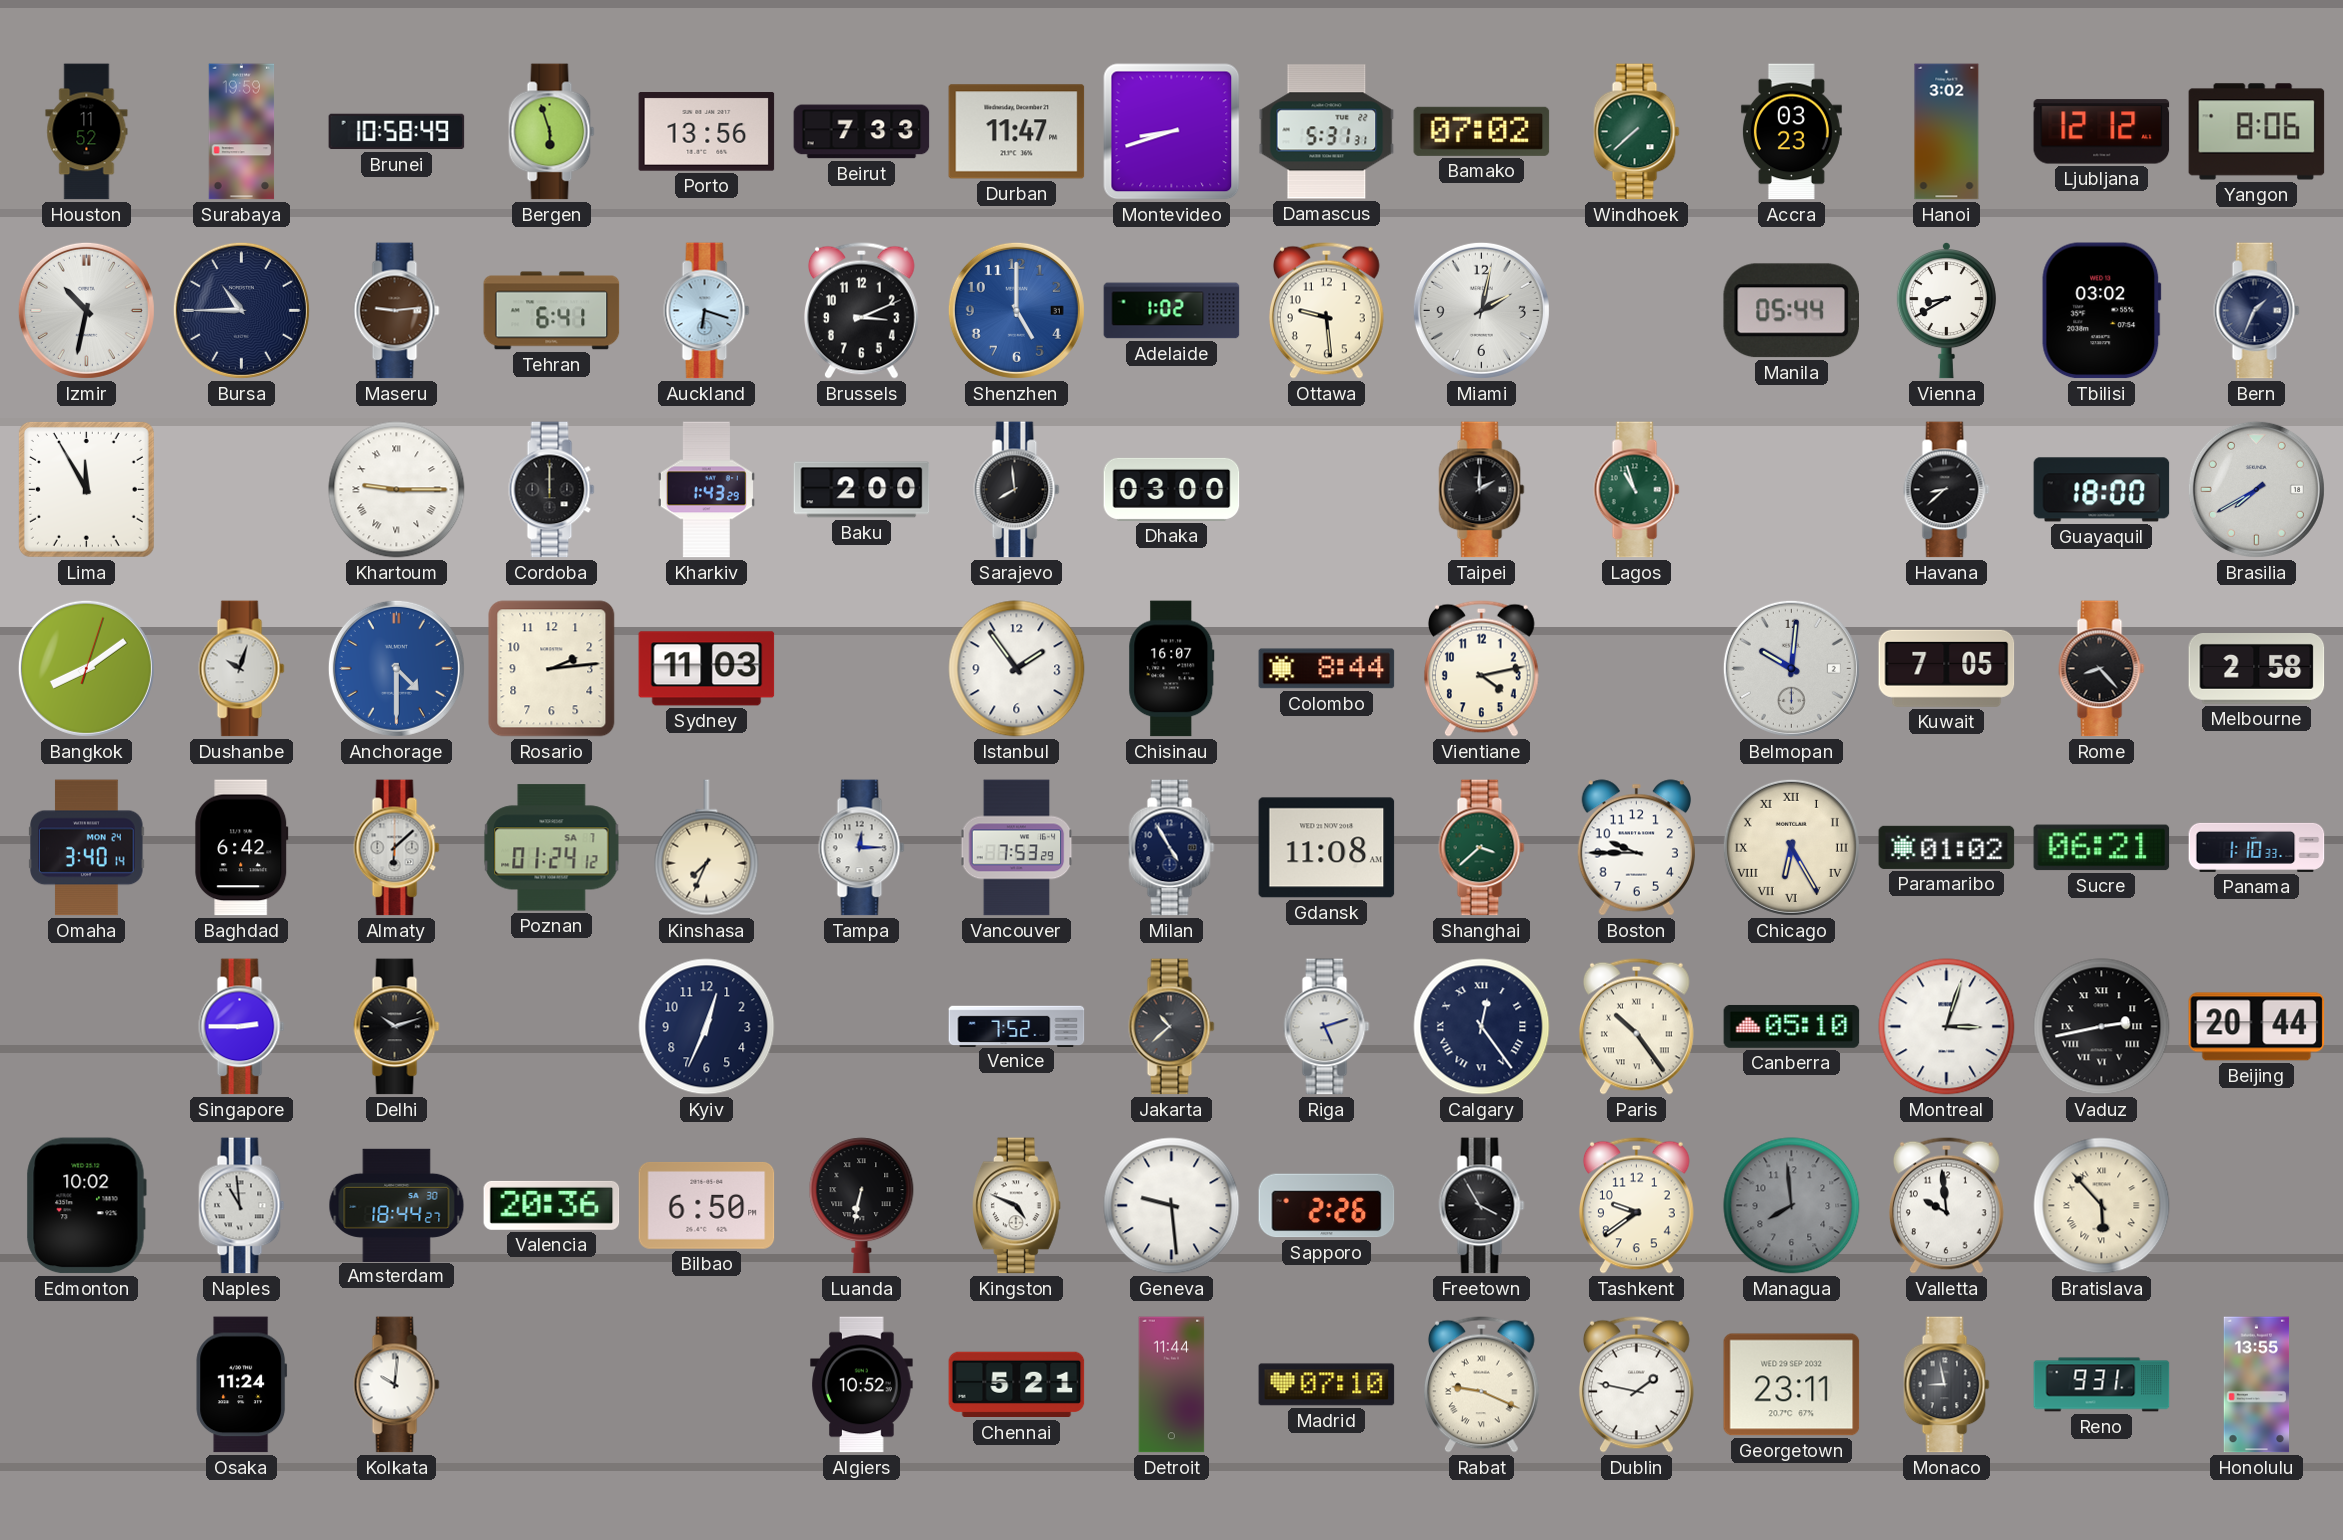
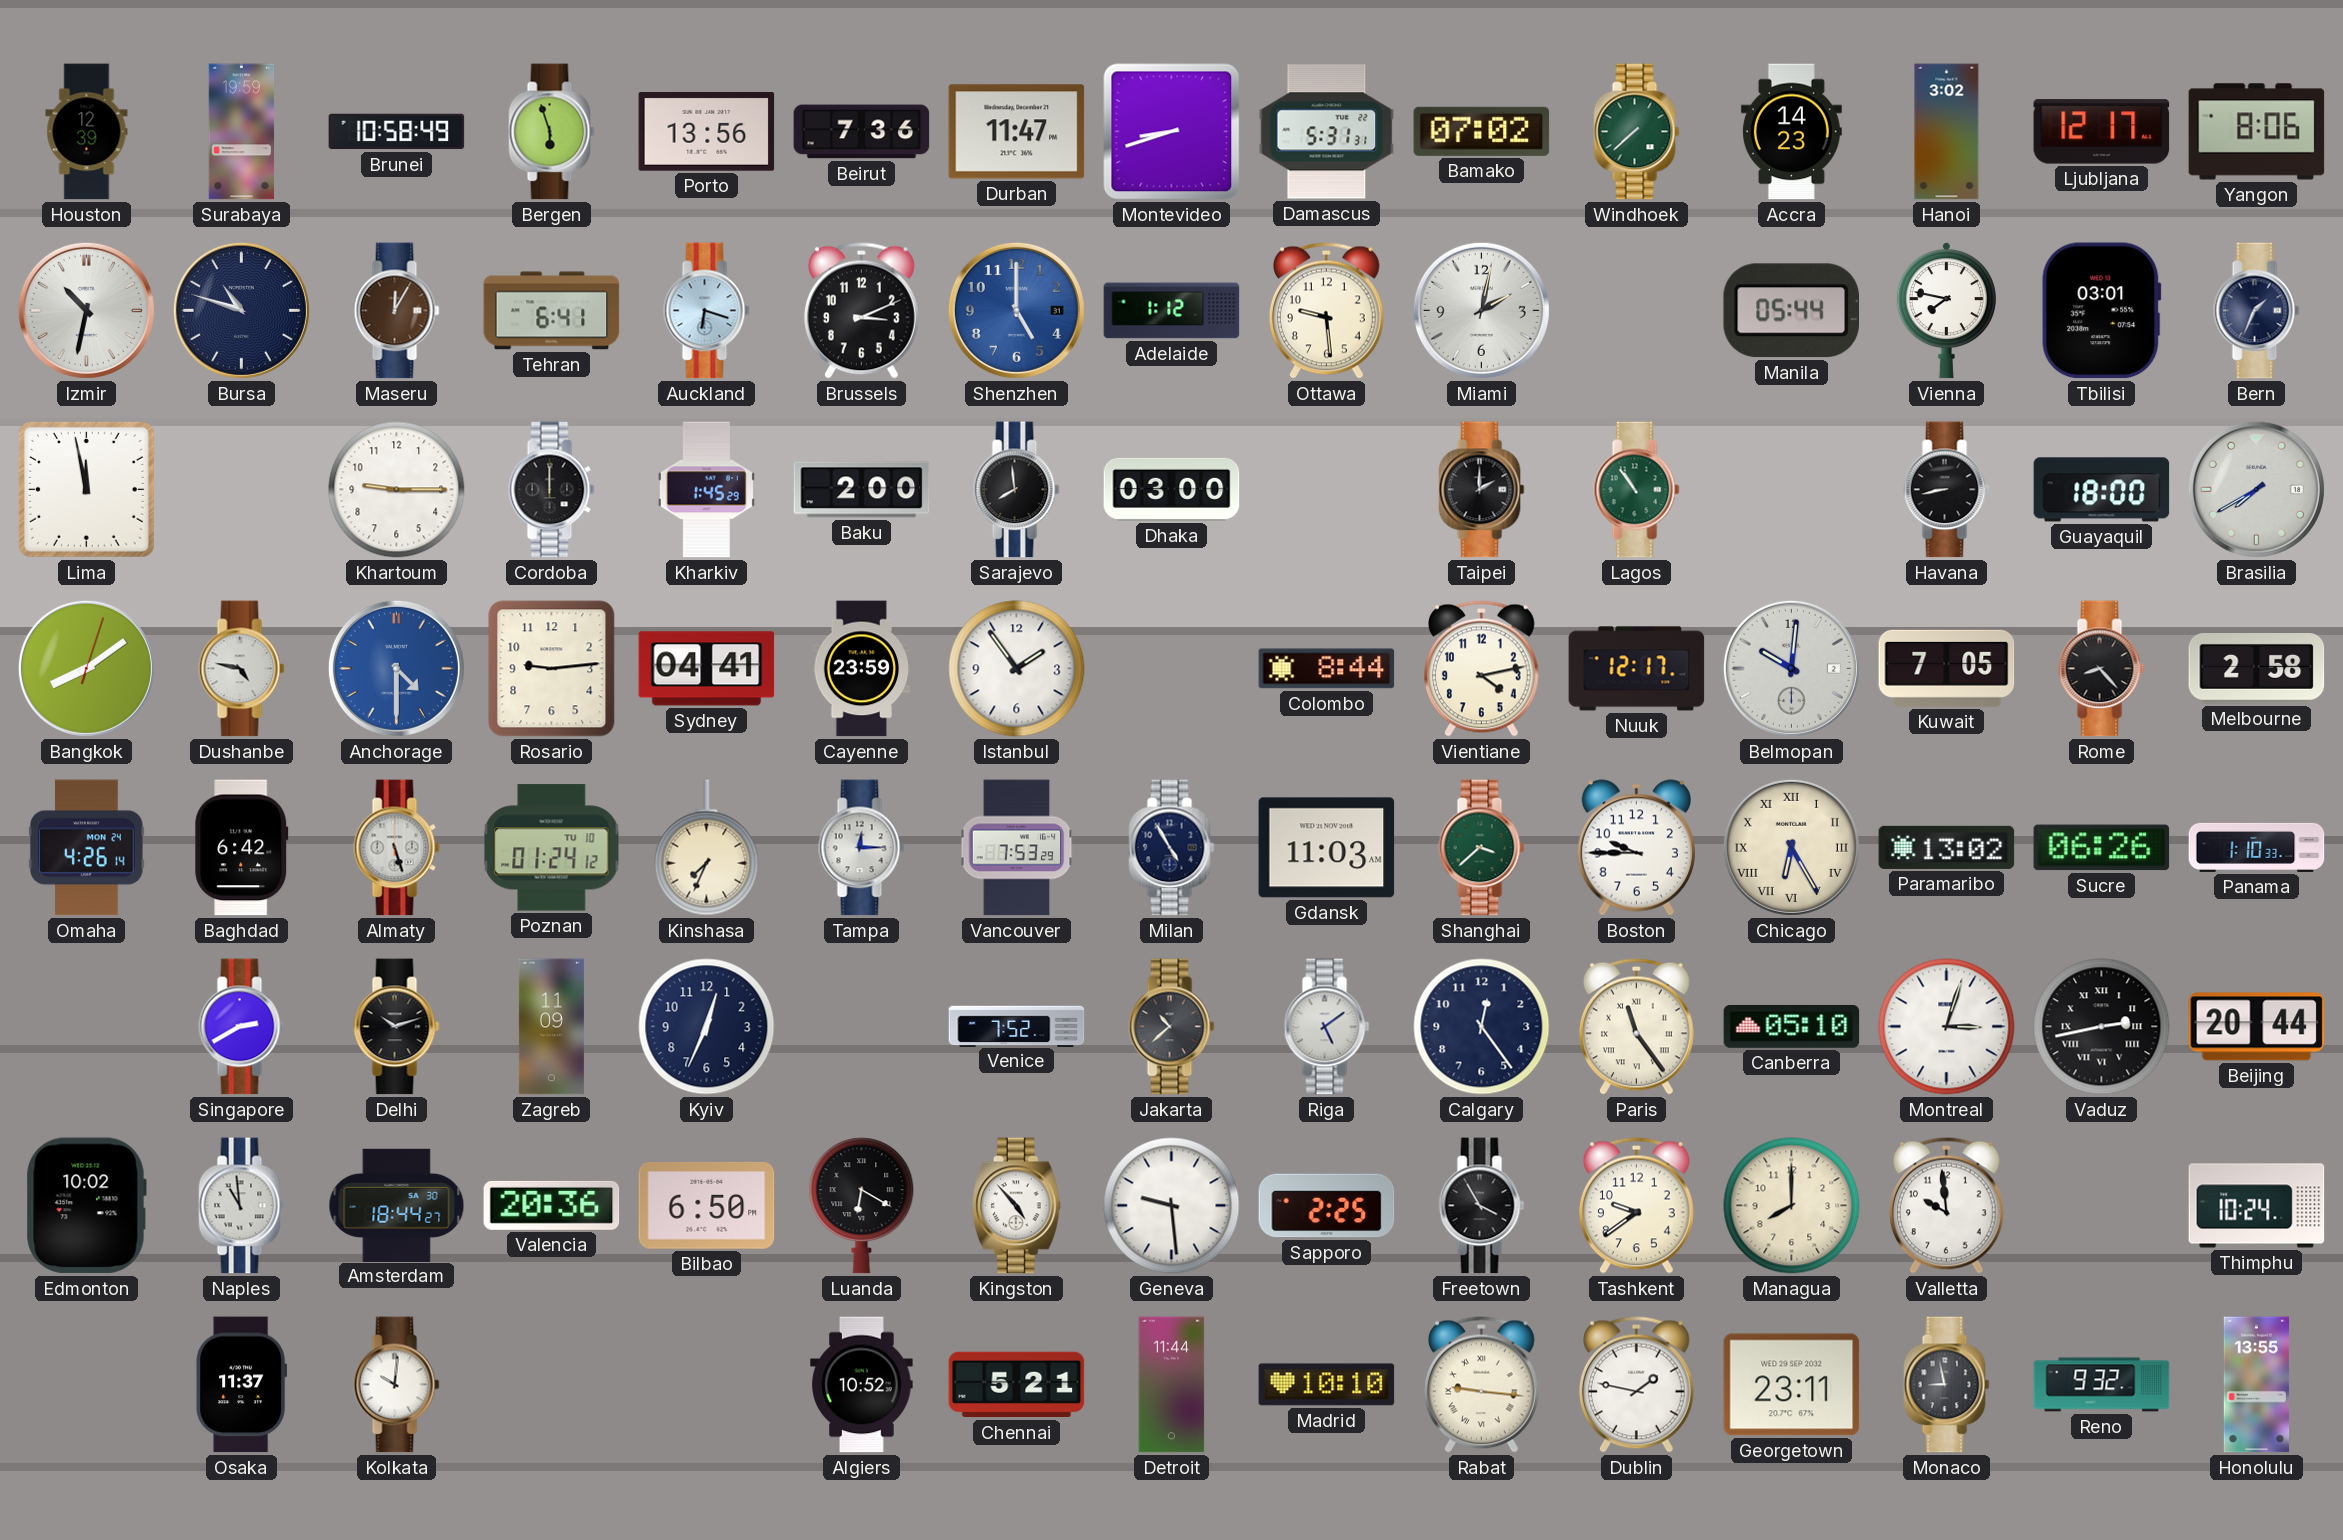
Houston: 11:52 -> 12:39
Beirut: 7:33 -> 7:36
Accra: 03:23 -> 14:23
Ljubljana: 12:12 -> 12:17
Bursa: 10:45 -> 10:48
Maseru: 9:14 -> 12:05
Adelaide: 1:02 -> 1:12
Vienna: 8:40 -> 7:47
Tbilisi: 03:02 -> 03:01
Lima: 11:55 -> 11:58
Khartoum numerals: Roman -> Arabic
Kharkiv: 1:43 -> 1:45
Lagos: 10:57 -> 10:54
Havana: 8:38 -> 8:43
Dushanbe: 10:03 -> 4:47
Rosario: 2:14 -> 9:14
Sydney: 11:03 -> 04:41
Cayenne: none -> 23:59
Chisinau: 16:07 -> none
Nuuk: none -> 12:17
Omaha: 3:40 -> 4:26
Almaty: 6:08 -> 5:27
Poznan date: SA 7 -> TU 10
Gdansk: 11:08 -> 11:03
Paramaribo: 01:02 -> 13:02
Sucre: 06:21 -> 06:26
Singapore: 2:45 -> 2:40
Zagreb: none -> 11:09
Riga: 5:12 -> 5:09
Calgary numerals: Roman -> Arabic
Paris: 10:24 -> 11:24
Luanda: 6:32 -> 6:20
Kingston: 4:49 -> 4:53
Sapporo: 2:26 -> 2:25
Managua: 7:59 -> 8:00
Managua dial: grey -> cream
Bratislava: 5:53 -> none
Thimphu: none -> 10:24
Osaka: 11:24 -> 11:37
Madrid: 07:10 -> 10:10
Rabat: 9:19 -> 9:16
Reno: 9:31 -> 9:32
